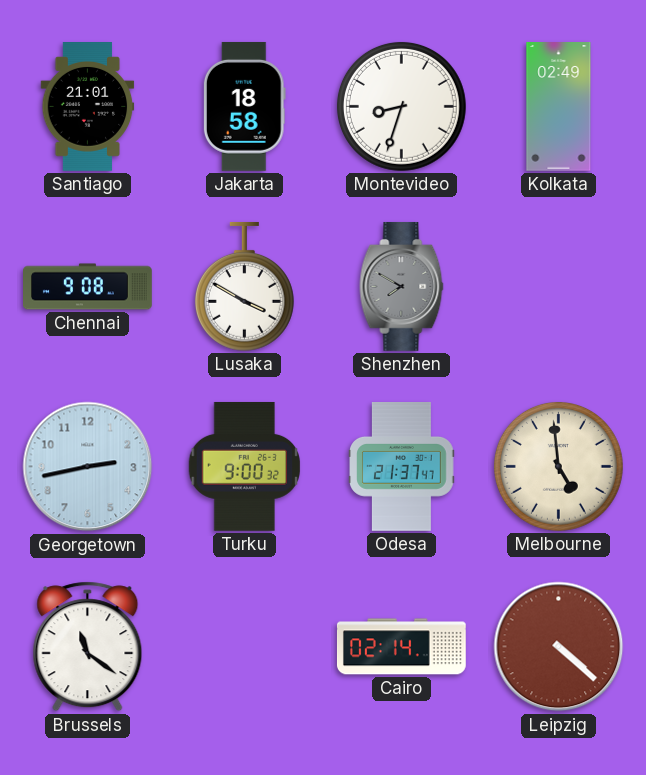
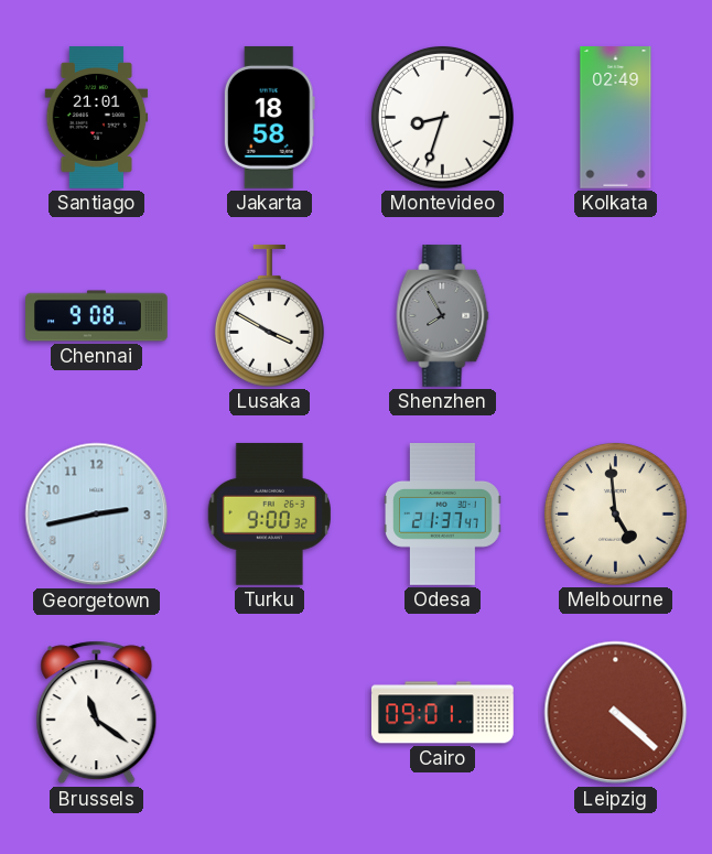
Shenzhen: 7:50 -> 7:55
Cairo: 02:14 -> 09:01
